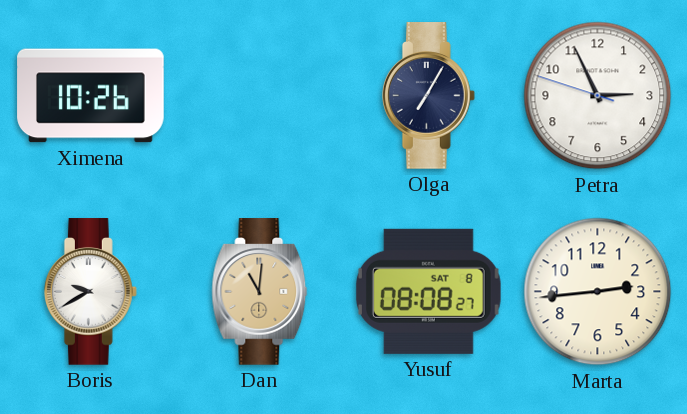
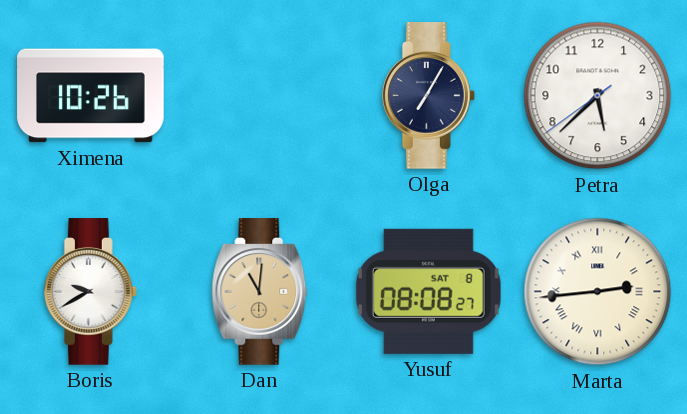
Petra: 2:55 -> 5:37
Marta numerals: Arabic -> Roman
